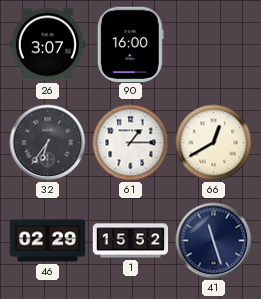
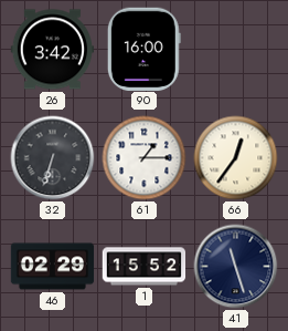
26: 3:07 -> 3:42
32: 6:36 -> 6:33
66: 12:40 -> 12:36
